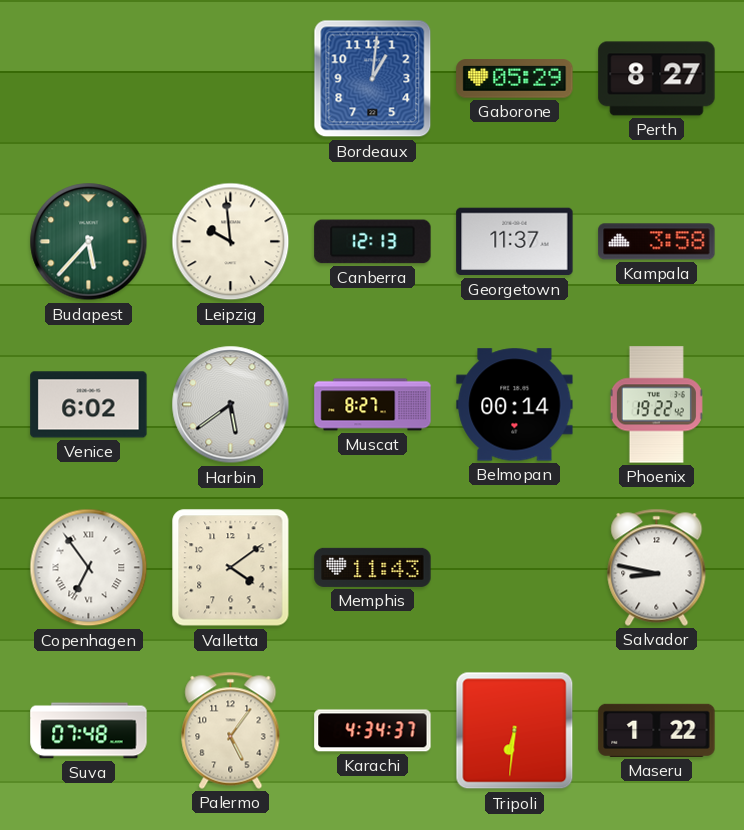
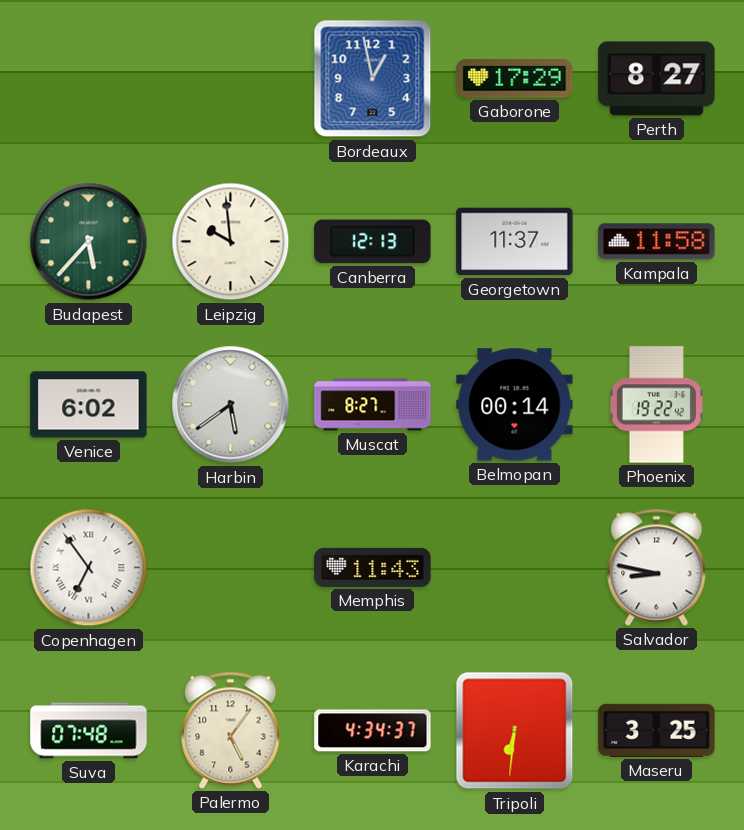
Bordeaux: 1:01 -> 12:58
Gaborone: 05:29 -> 17:29
Kampala: 3:58 -> 11:58
Valletta: 4:09 -> none
Maseru: 1:22 -> 3:25
